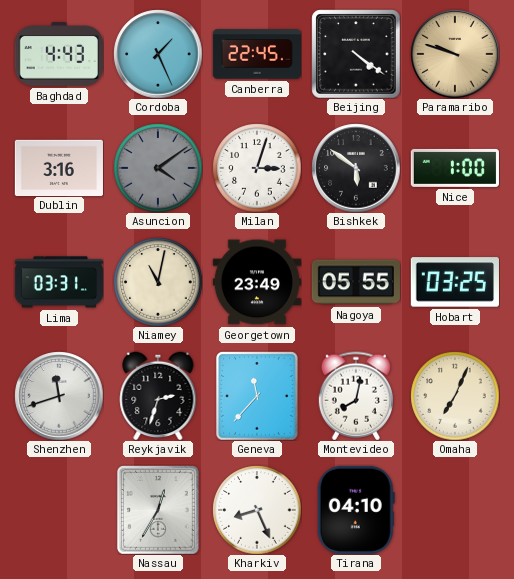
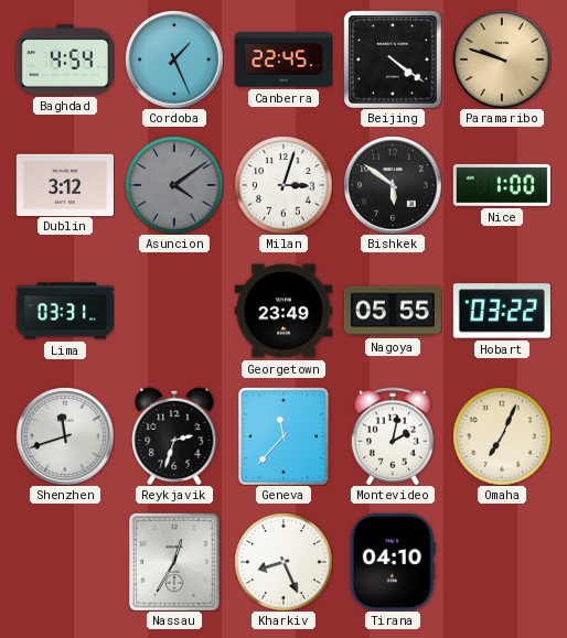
Baghdad: 4:43 -> 4:54
Dublin: 3:16 -> 3:12
Niamey: 11:02 -> none
Hobart: 03:25 -> 03:22
Montevideo: 8:02 -> 2:02
